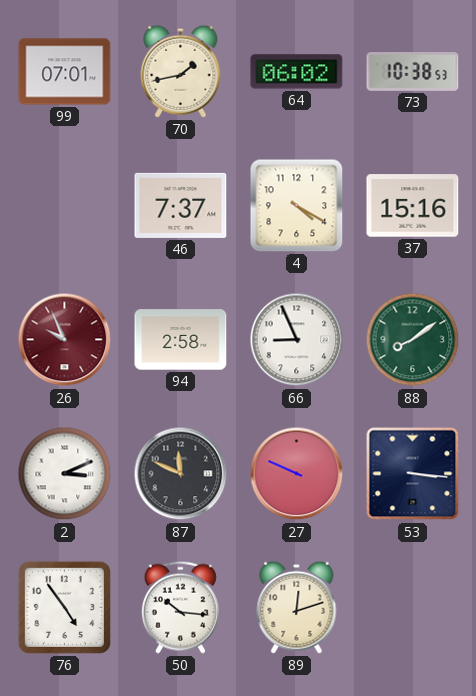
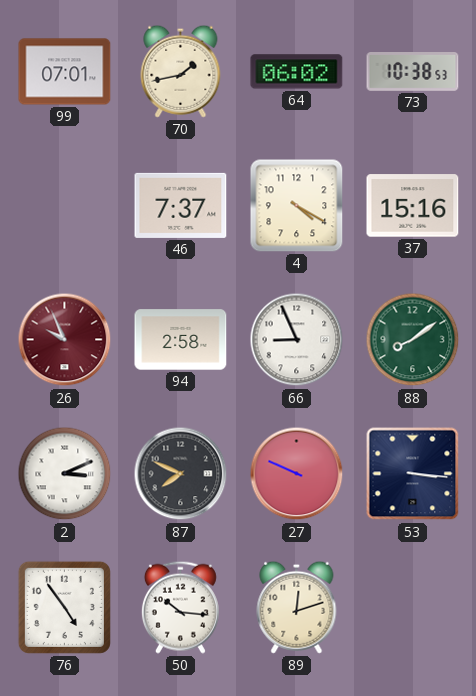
87: 11:49 -> 7:49
